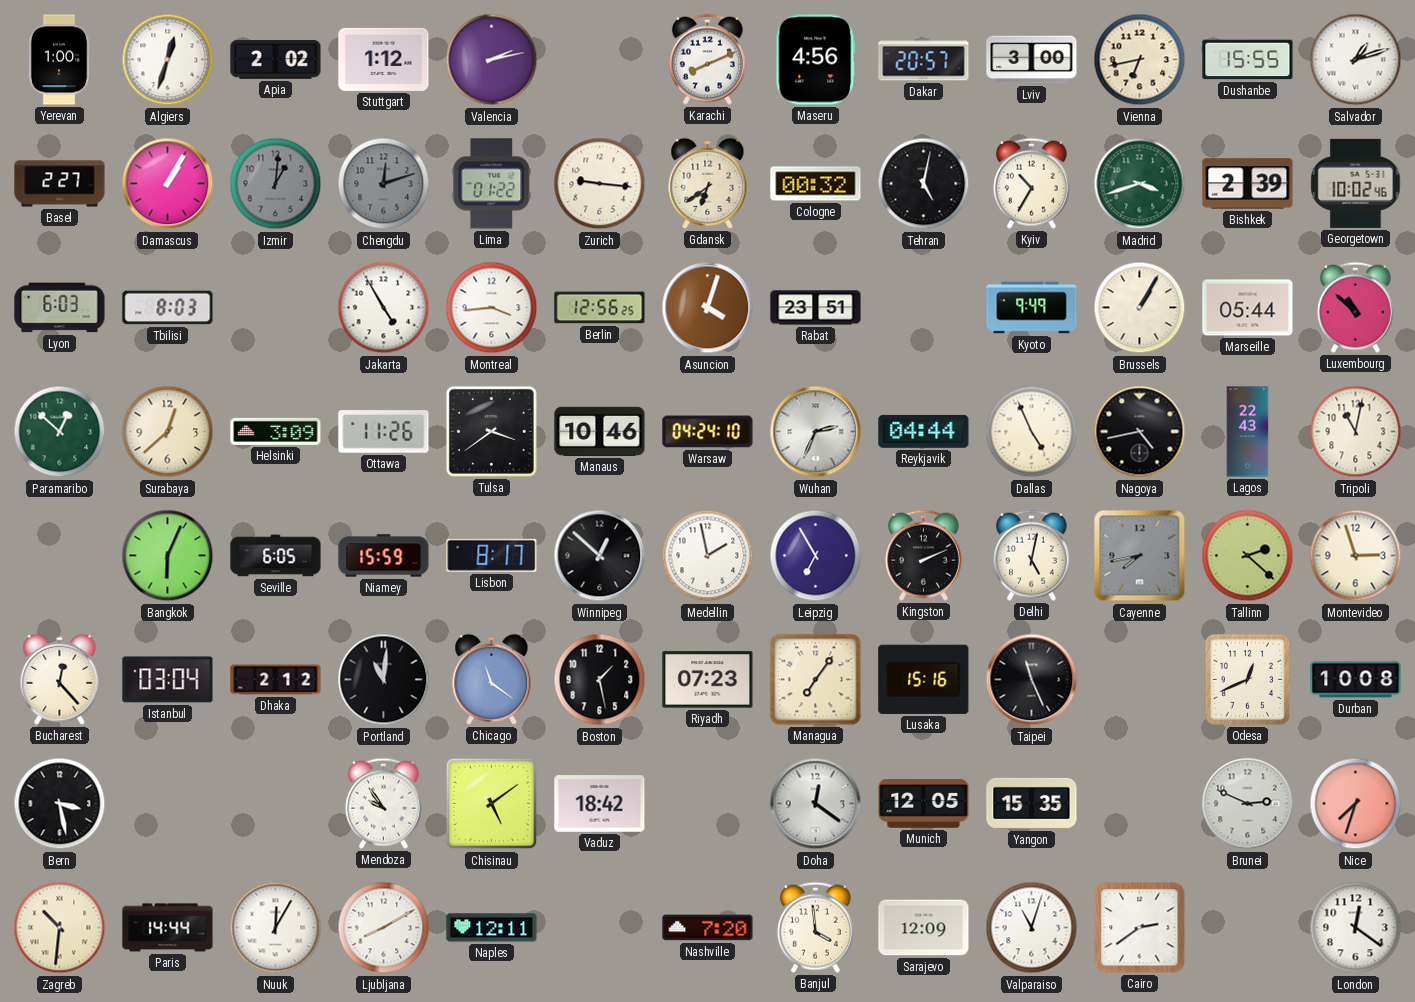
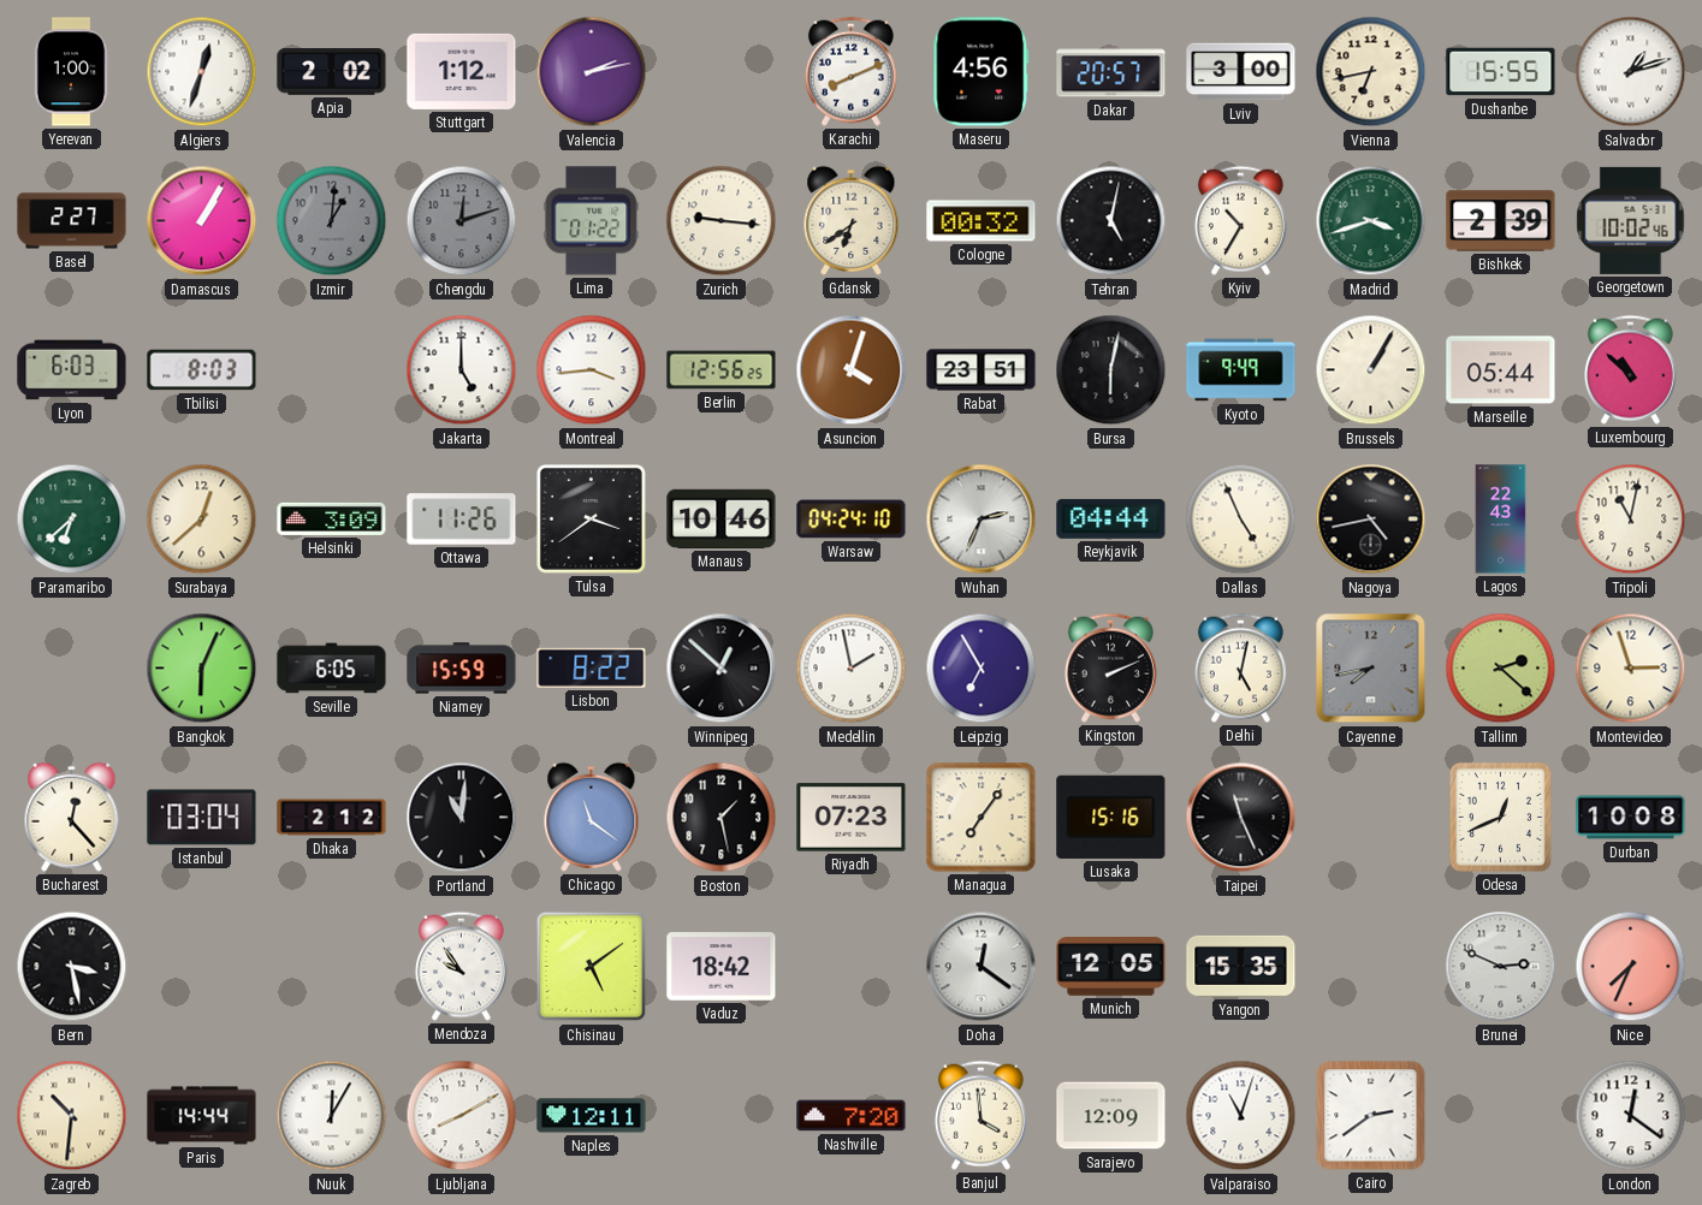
Jakarta: 4:55 -> 5:00
Bursa: none -> 6:02
Paramaribo: 12:52 -> 6:38
Lisbon: 8:17 -> 8:22
Nice: 7:33 -> 7:34
